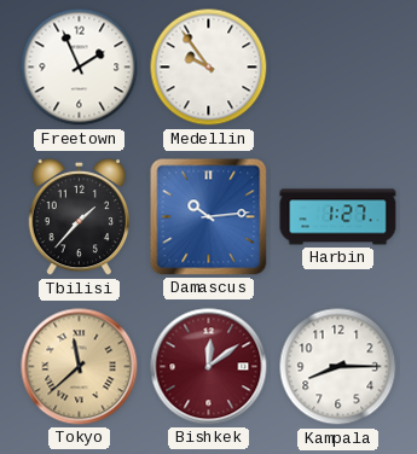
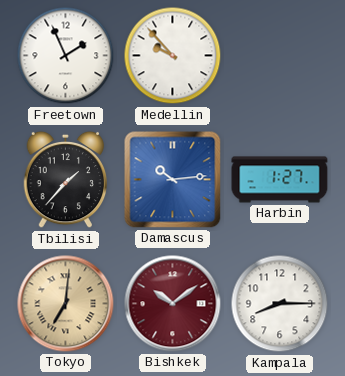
Medellin: 9:54 -> 9:53
Tokyo: 11:38 -> 7:01
Bishkek: 12:09 -> 10:09
